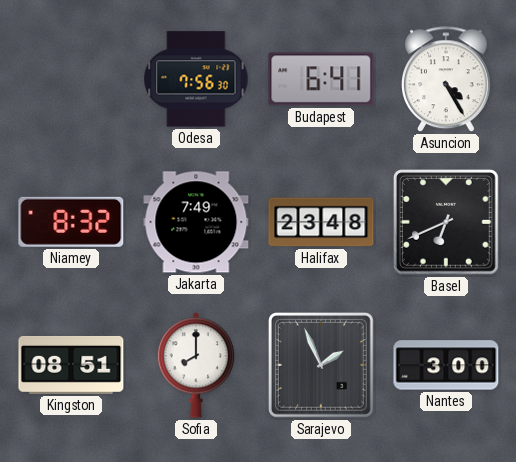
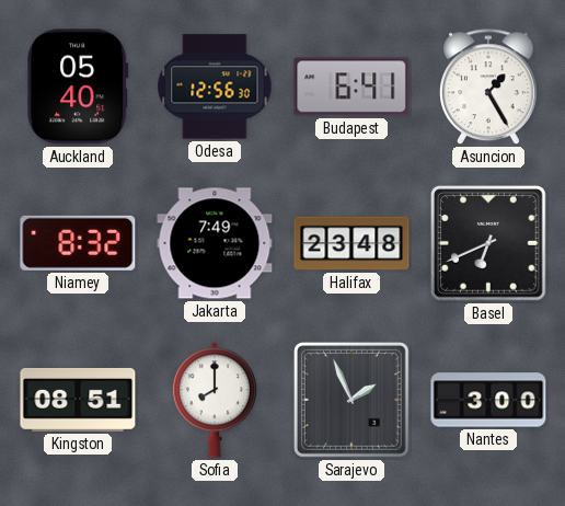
Auckland: none -> 05:40
Odesa: 7:56 -> 12:56
Asuncion: 4:25 -> 1:25
